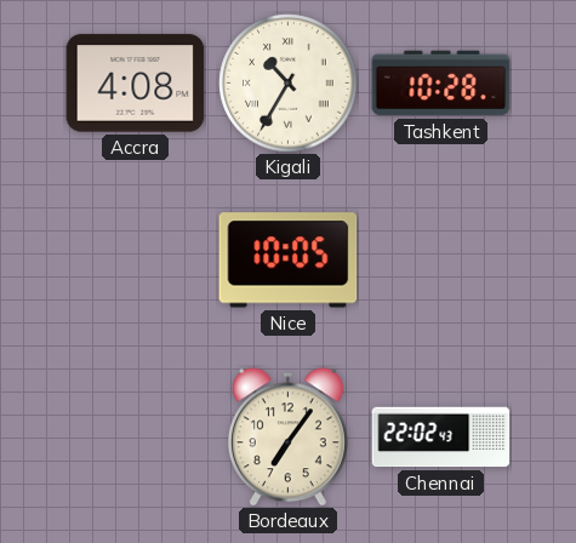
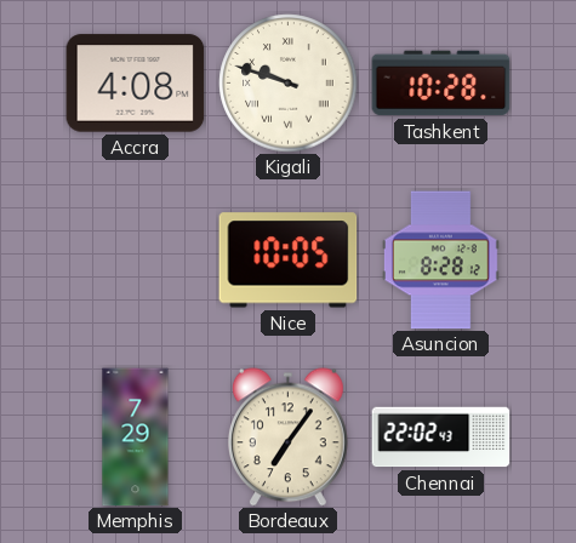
Kigali: 10:35 -> 9:48
Asuncion: none -> 8:28
Memphis: none -> 7:29
